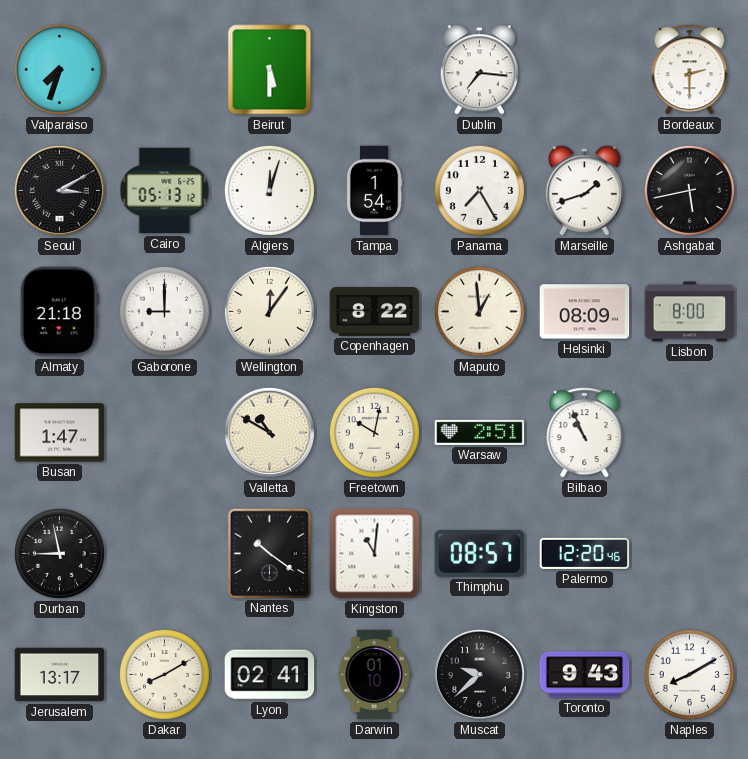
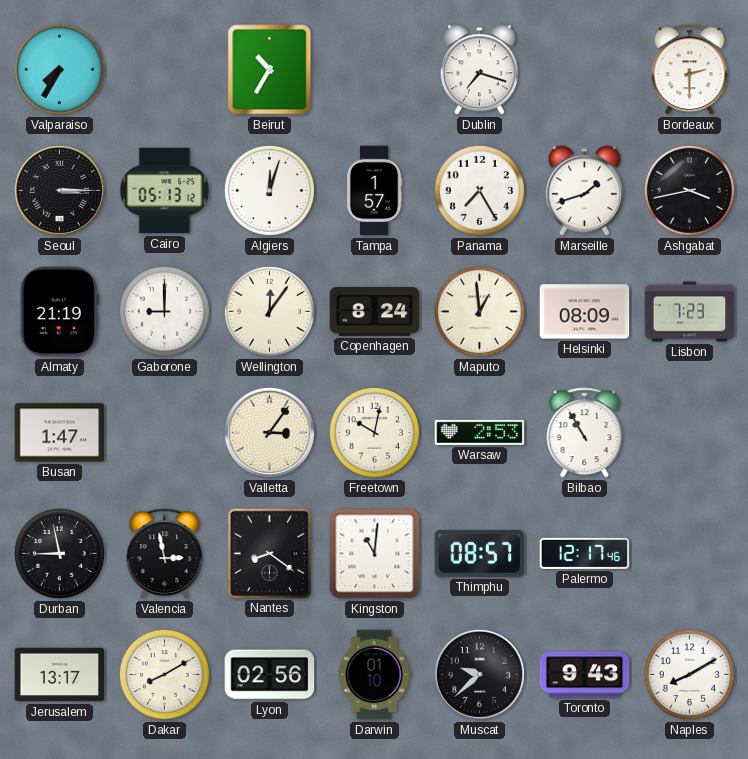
Valparaiso: 7:33 -> 7:35
Beirut: 5:30 -> 10:35
Dublin: 7:16 -> 7:18
Seoul: 3:10 -> 3:15
Tampa: 1:54 -> 1:57
Ashgabat: 5:43 -> 3:43
Almaty: 21:18 -> 21:19
Copenhagen: 8:22 -> 8:24
Lisbon: 8:00 -> 7:23
Valletta: 10:50 -> 3:06
Warsaw: 2:51 -> 2:53
Bilbao: 10:56 -> 10:55
Valencia: none -> 2:58
Nantes: 10:21 -> 8:21
Palermo: 12:20 -> 12:17
Lyon: 02:41 -> 02:56
